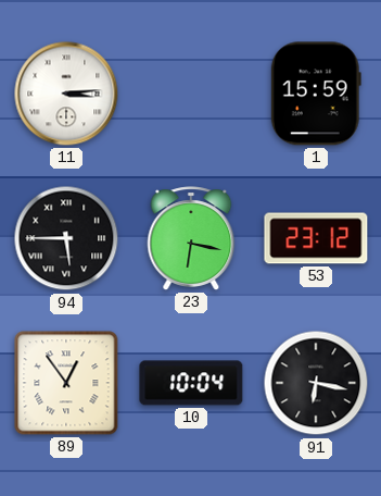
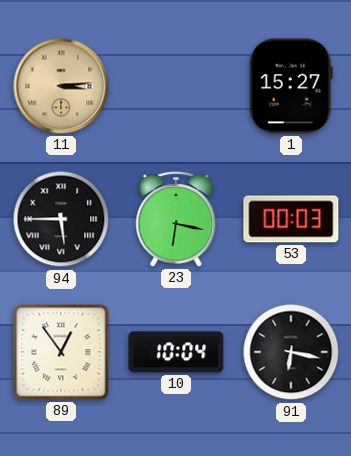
11 dial: white -> champagne
1: 15:59 -> 15:27
53: 23:12 -> 00:03
